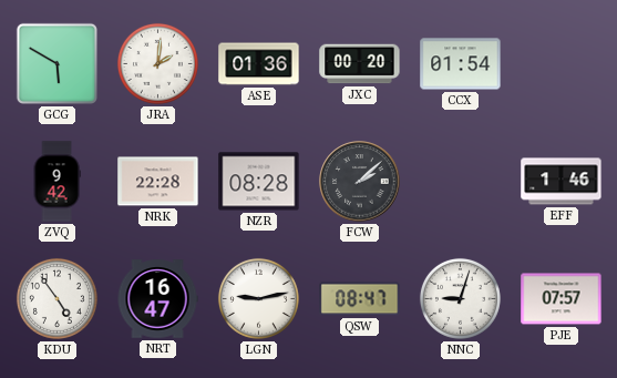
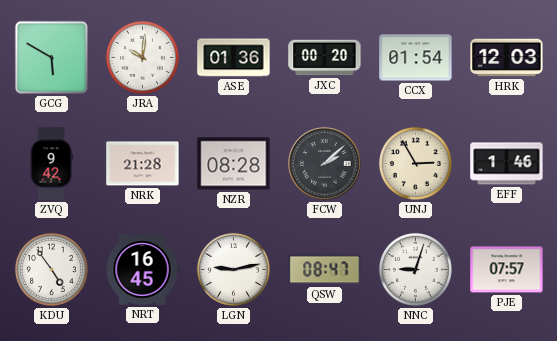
JRA: 2:01 -> 10:01
HRK: none -> 12:03
NRK: 22:28 -> 21:28
UNJ: none -> 2:55
NRT: 16:47 -> 16:45
